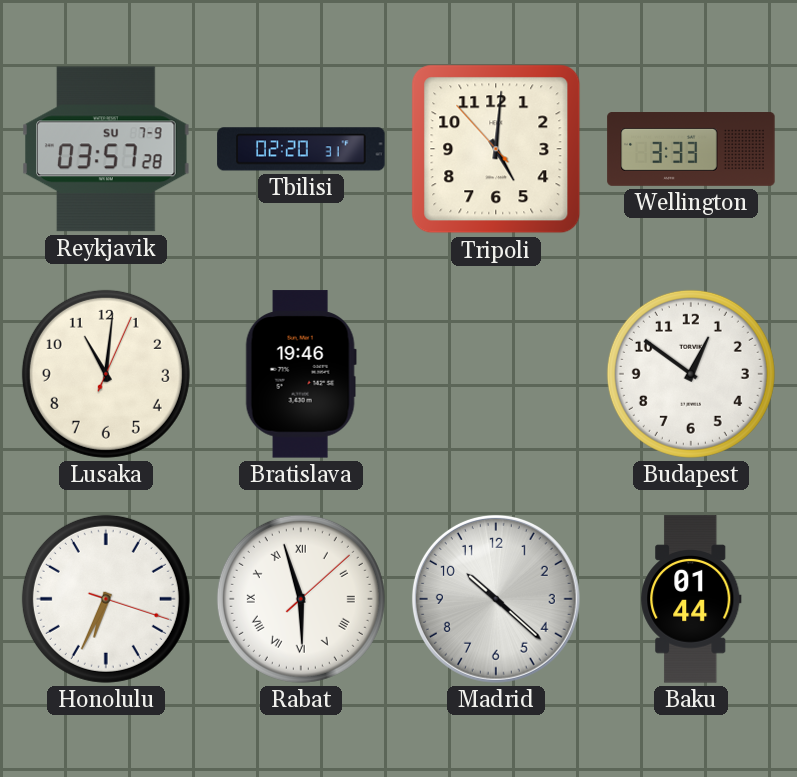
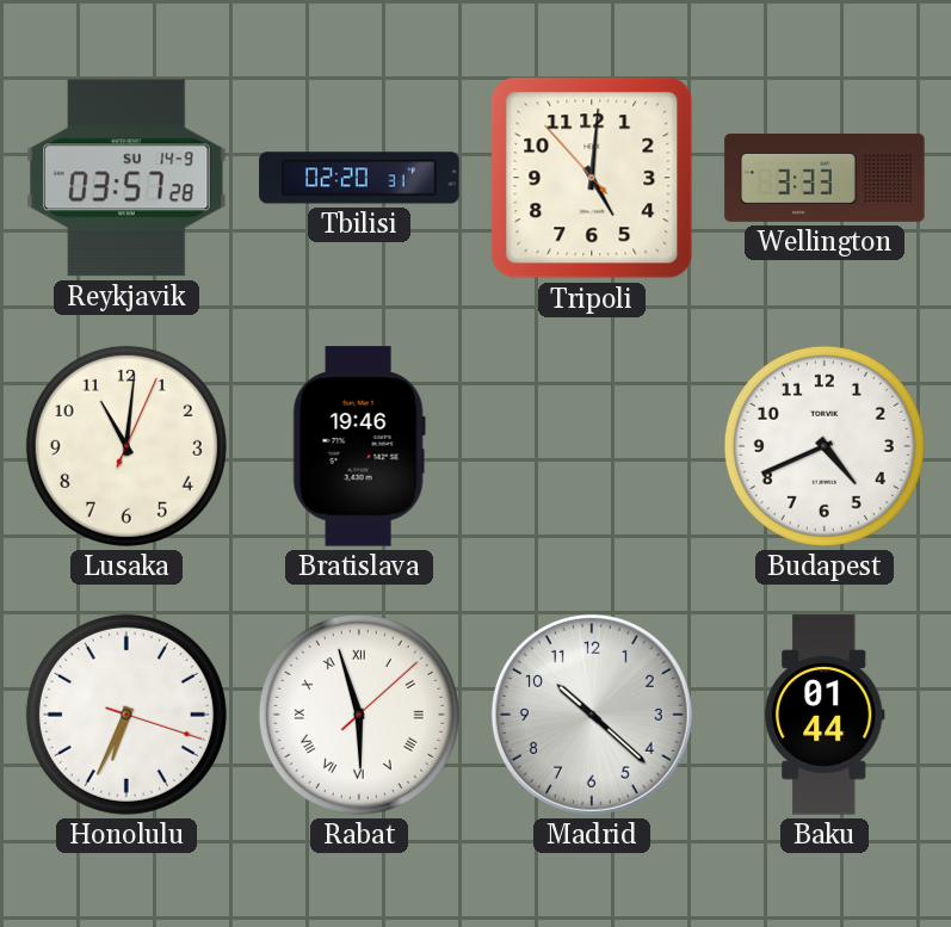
Reykjavik date: SU 7-9 -> SU 14-9
Budapest: 12:51 -> 4:41
